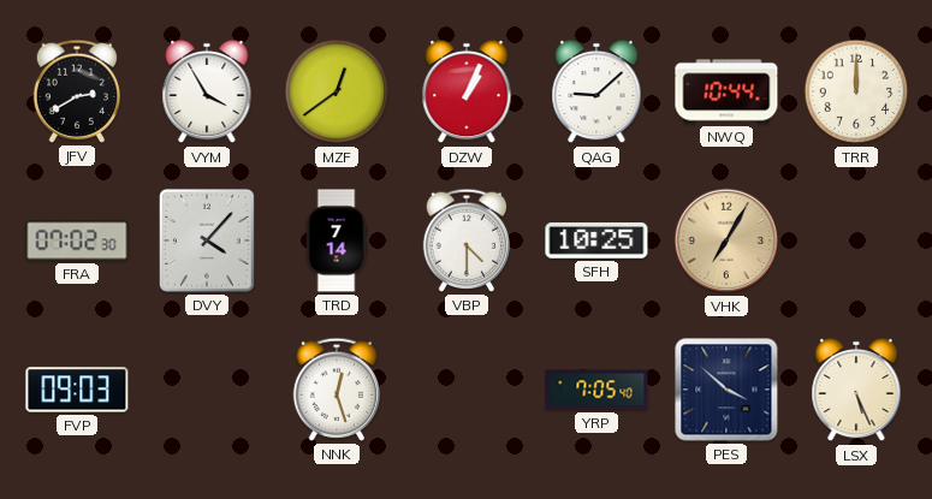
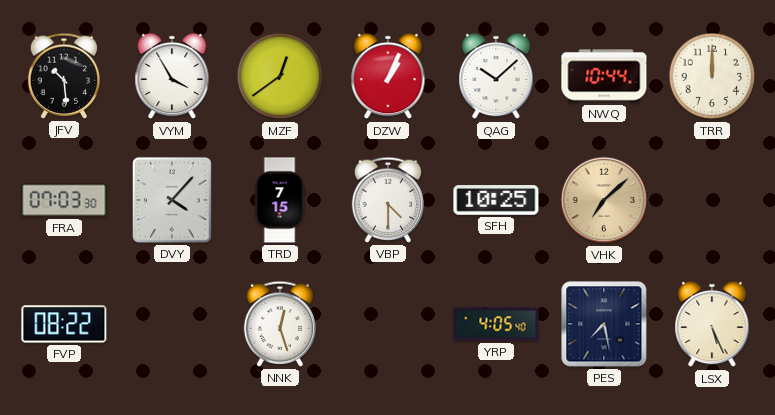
JFV: 2:40 -> 10:29
QAG: 9:08 -> 10:08
FRA: 07:02 -> 07:03
TRD: 7:14 -> 7:15
VHK: 7:05 -> 7:08
FVP: 09:03 -> 08:22
YRP: 7:05 -> 4:05
PES: 3:52 -> 7:28
